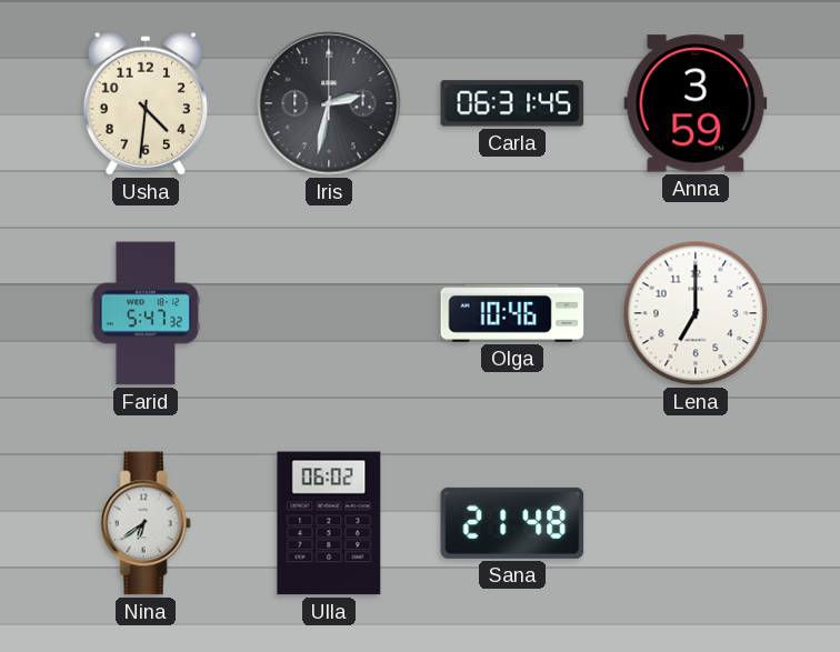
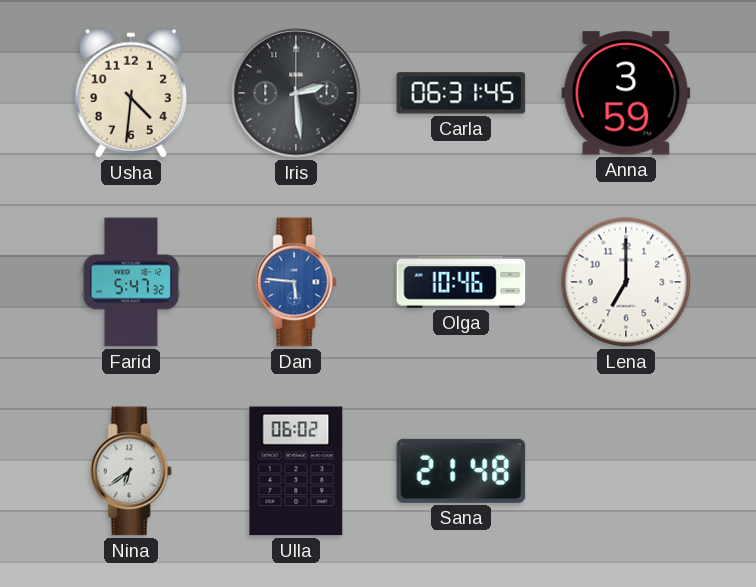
Iris: 2:32 -> 2:29
Dan: none -> 5:46
